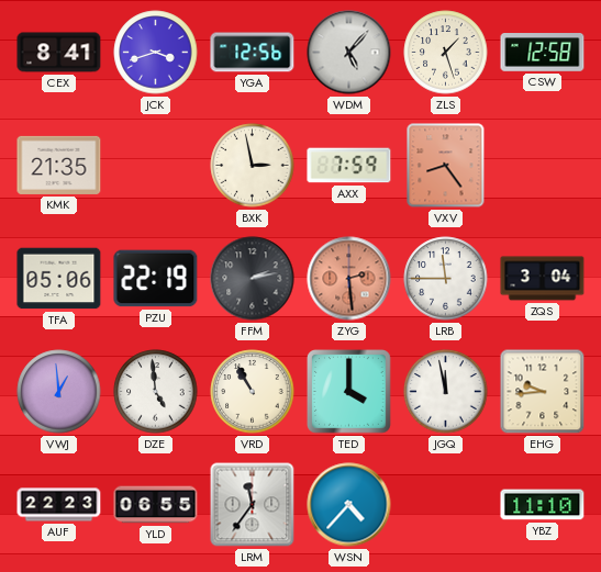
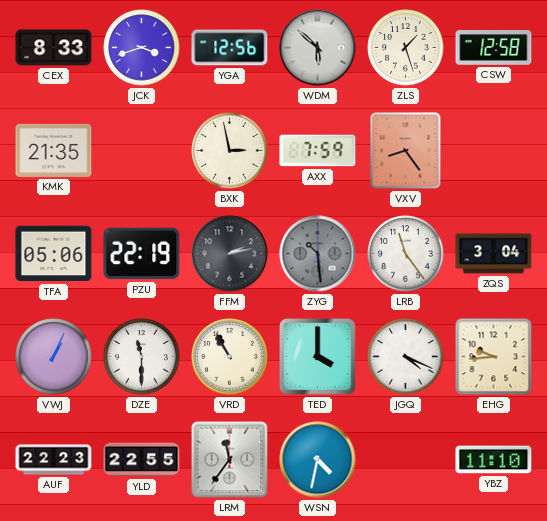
CEX: 8:41 -> 8:33
WDM: 5:07 -> 5:52
ZYG: 2:29 -> 10:29
ZYG dial: salmon -> grey
LRB: 11:45 -> 11:24
VWJ: 12:59 -> 1:04
DZE: 4:59 -> 11:30
JGQ: 11:58 -> 4:19
YLD: 06:55 -> 22:55
WSN: 4:37 -> 4:32
